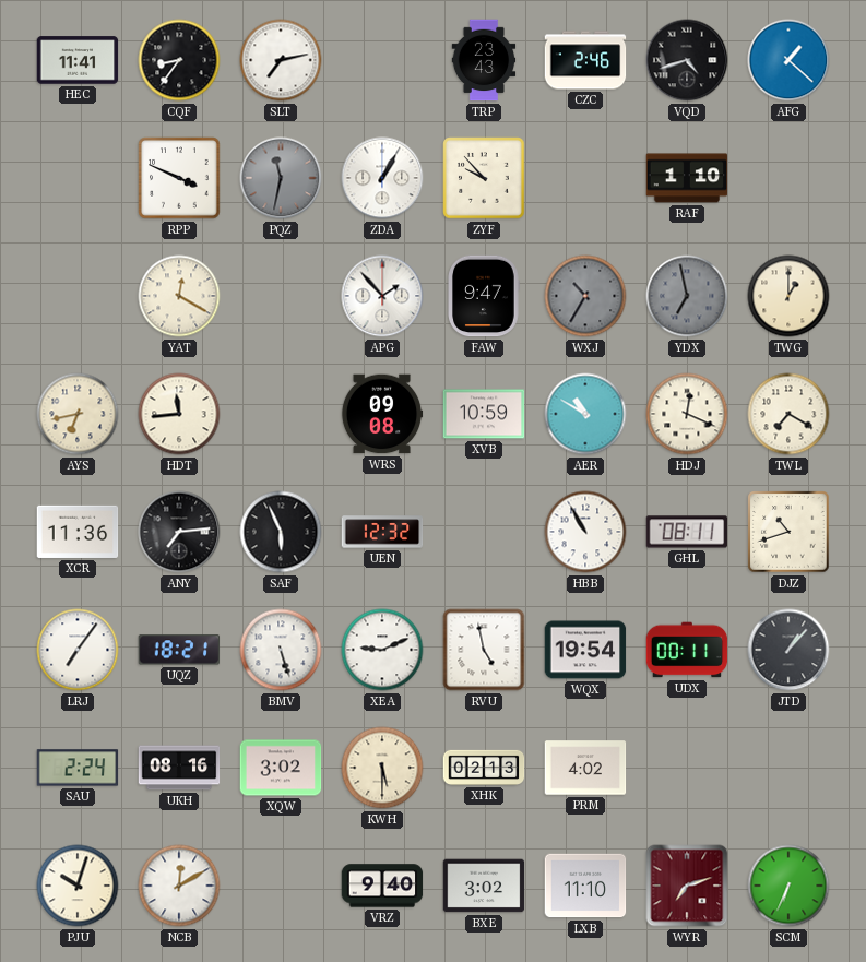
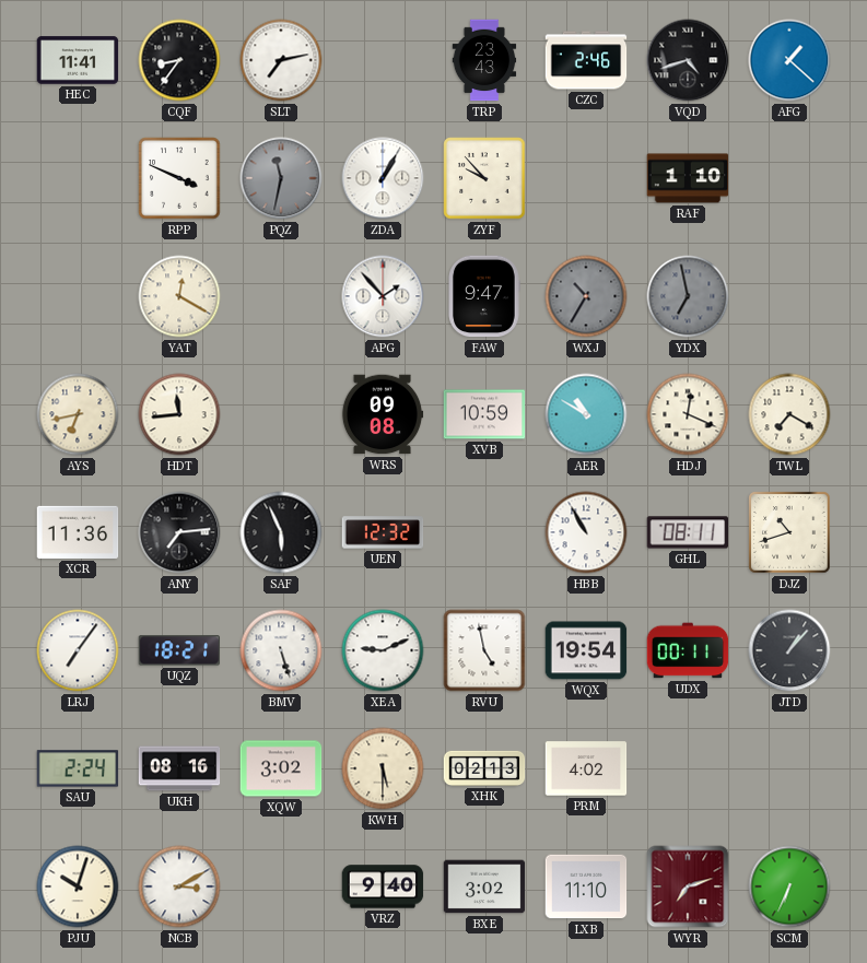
TWG: 1:00 -> none
NCB: 12:10 -> 3:10
